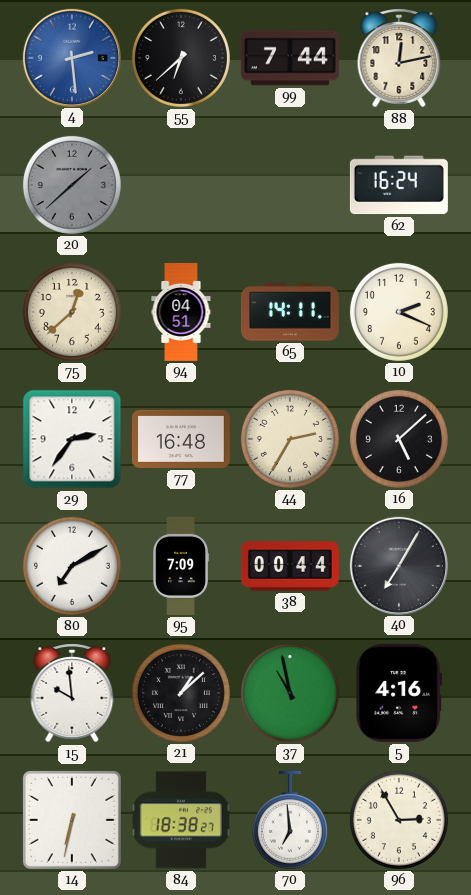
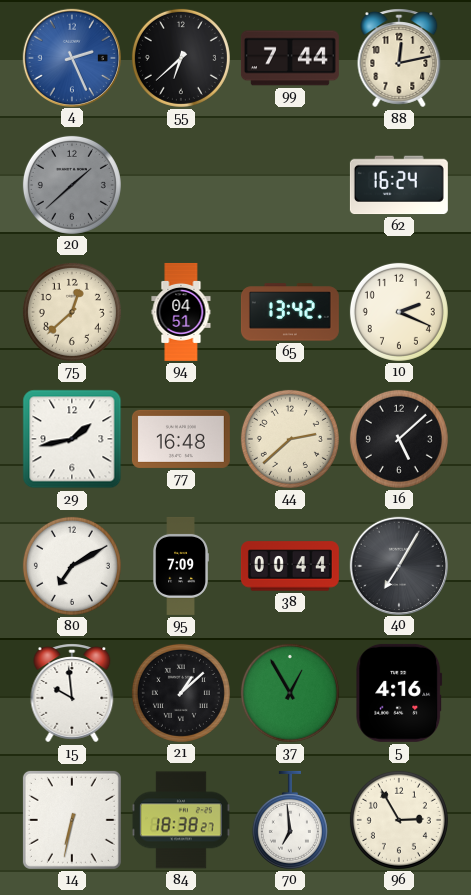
4: 2:29 -> 2:26
65: 14:11 -> 13:42
29: 2:36 -> 1:43
44: 2:35 -> 2:38
37: 10:58 -> 12:55
